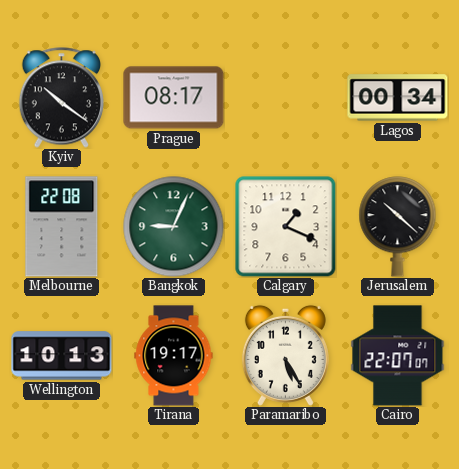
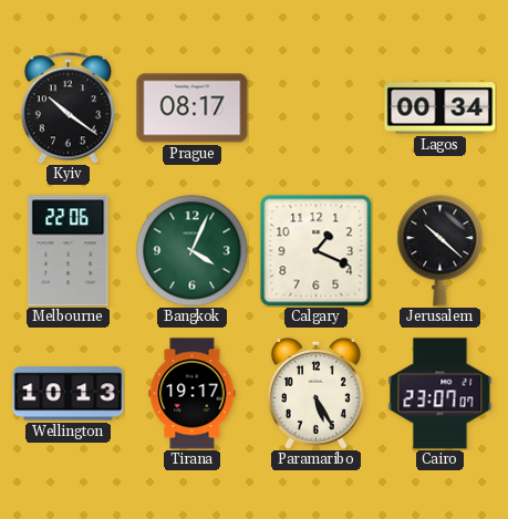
Melbourne: 22:08 -> 22:06
Bangkok: 9:04 -> 4:04
Cairo: 22:07 -> 23:07
